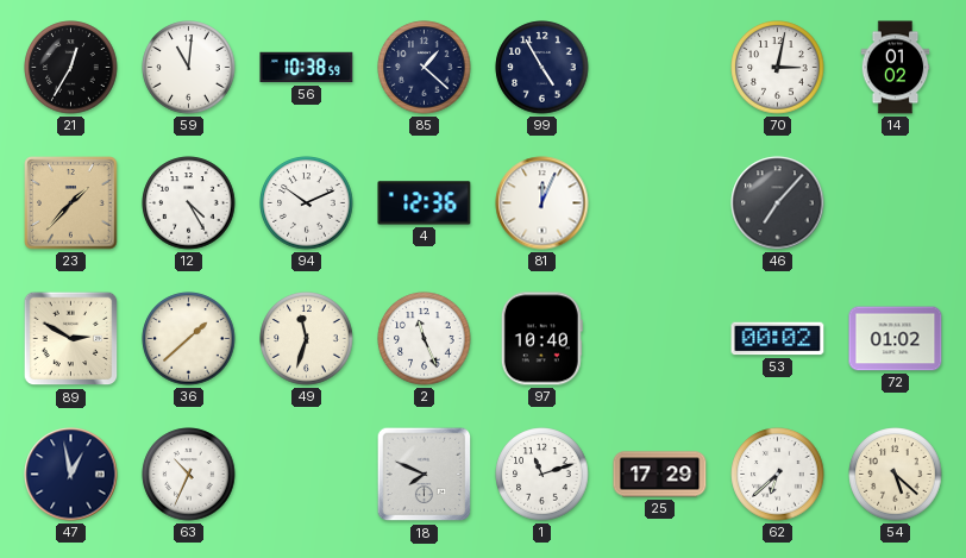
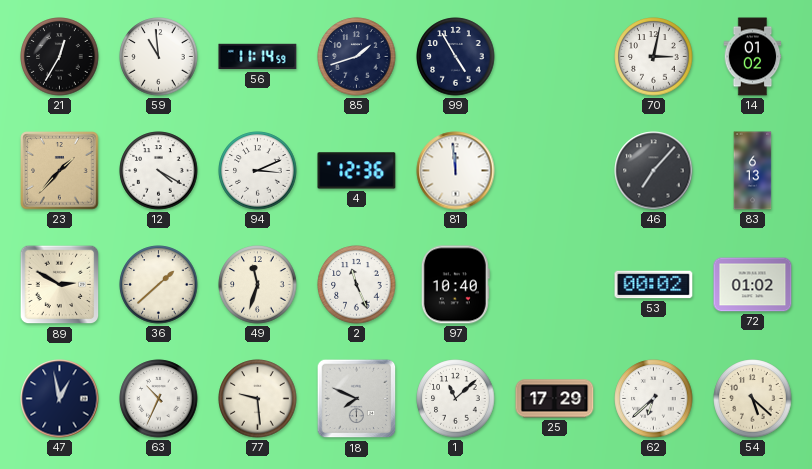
59: 11:01 -> 10:59
56: 10:38 -> 11:14
85: 1:22 -> 1:42
12: 4:25 -> 4:20
94: 10:11 -> 3:11
81: 12:04 -> 11:59
83: none -> 6:13
77: none -> 9:29
1: 11:12 -> 11:08
